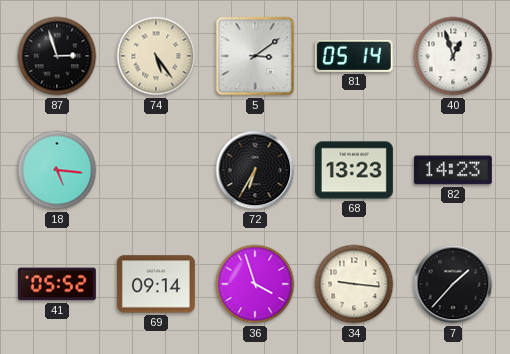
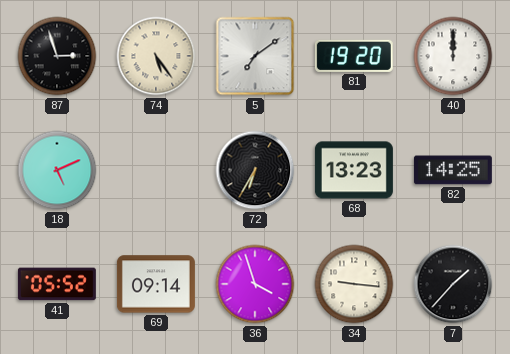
5: 3:09 -> 7:09
81: 05:14 -> 19:20
40: 12:57 -> 12:00
18: 5:16 -> 5:11
82: 14:23 -> 14:25
